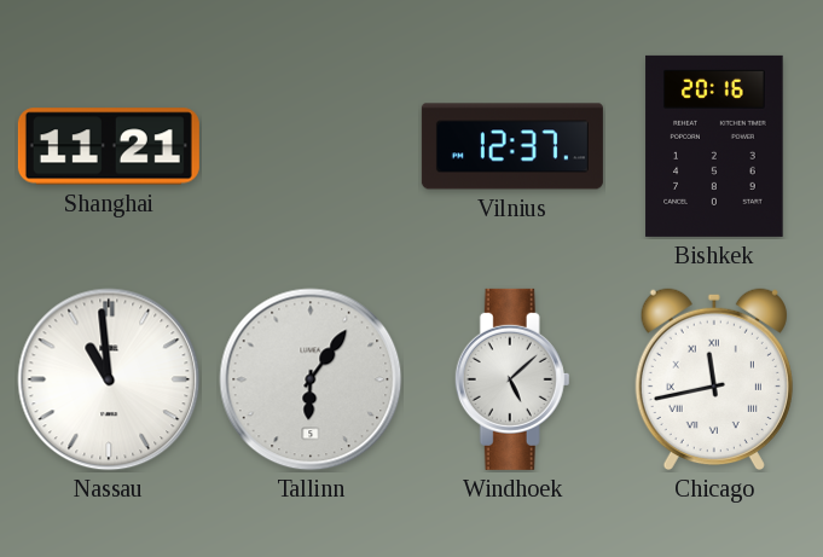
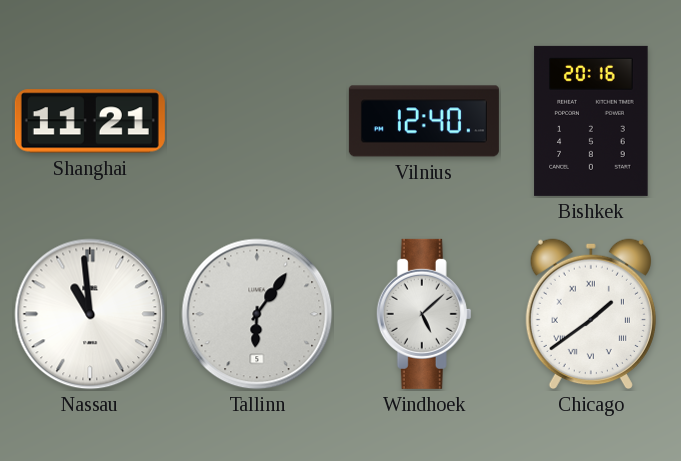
Vilnius: 12:37 -> 12:40
Chicago: 11:43 -> 1:39
